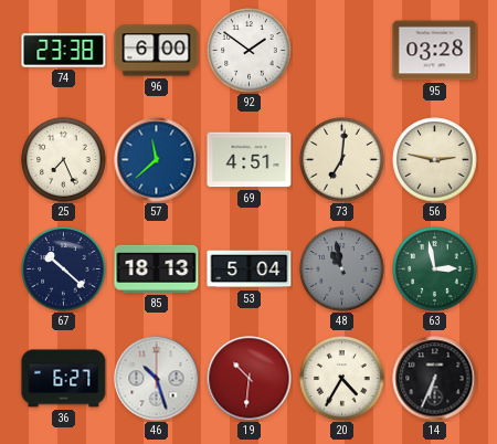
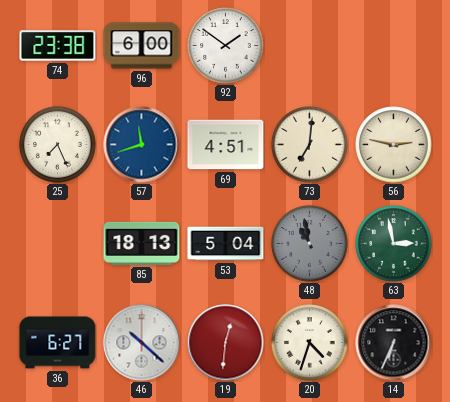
95: 03:28 -> none
57: 11:38 -> 11:42
67: 10:22 -> none
46: 10:27 -> 10:22
19: 10:31 -> 12:31
20: 4:35 -> 4:33
